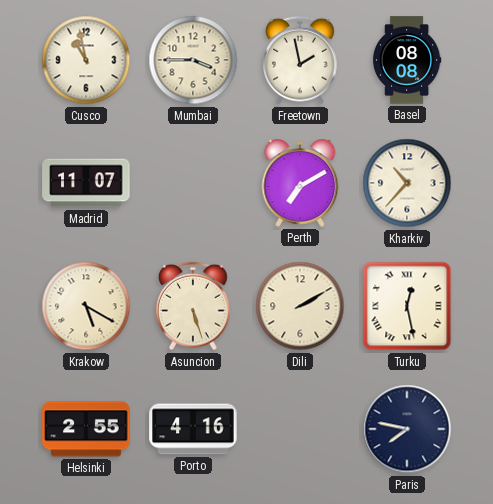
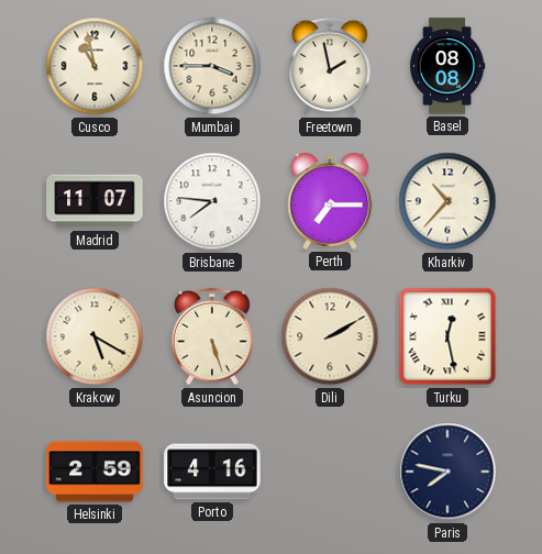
Brisbane: none -> 7:46
Perth: 7:10 -> 7:15
Helsinki: 2:55 -> 2:59
